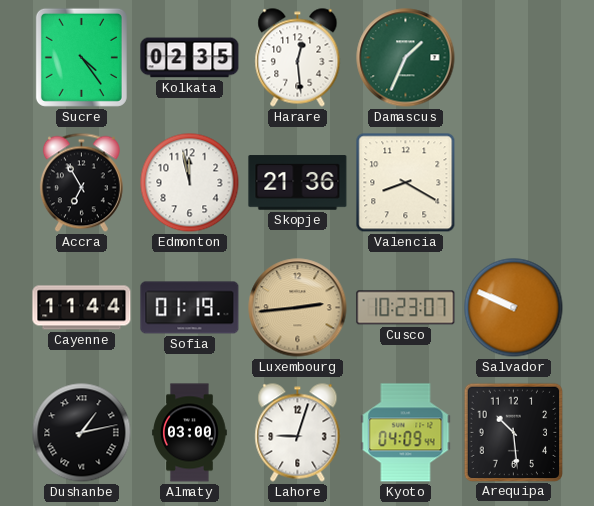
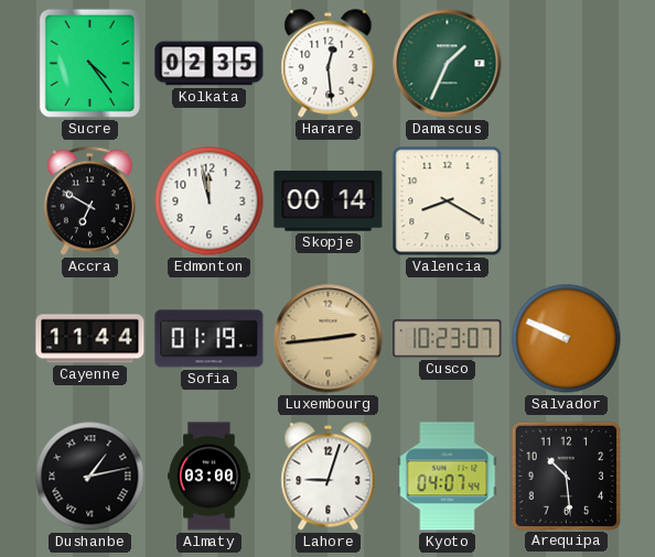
Accra: 6:55 -> 6:50
Skopje: 21:36 -> 00:14
Kyoto: 04:09 -> 04:07
